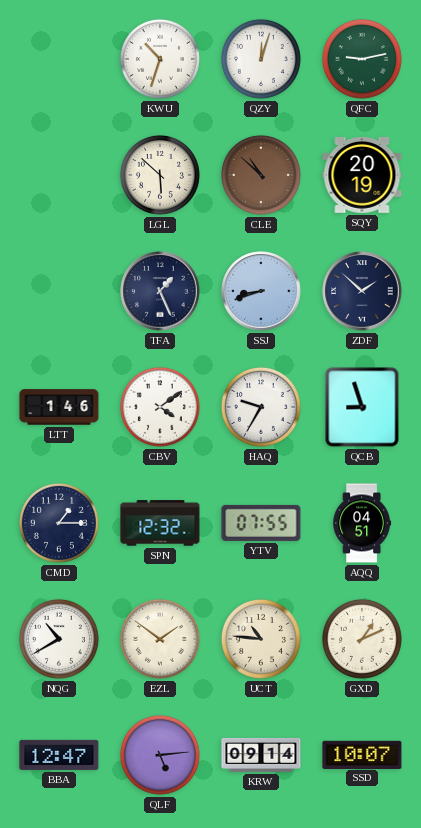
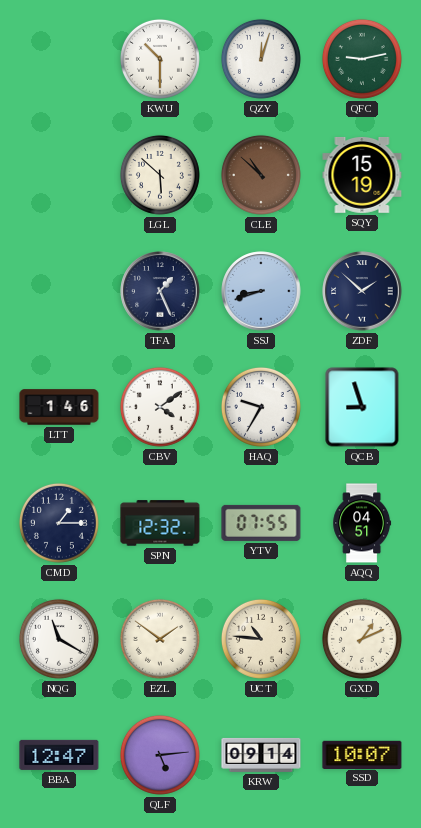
KWU: 10:33 -> 10:30
SQY: 20:19 -> 15:19
NQG: 10:40 -> 11:20
